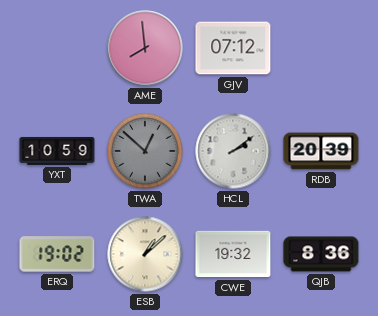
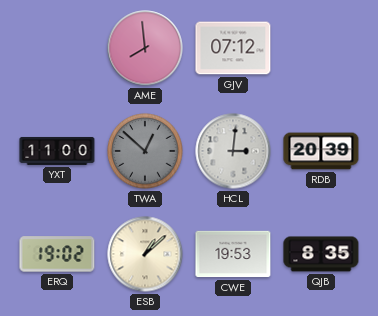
YXT: 10:59 -> 11:00
HCL: 2:09 -> 3:01
CWE: 19:32 -> 19:53
QJB: 8:36 -> 8:35
